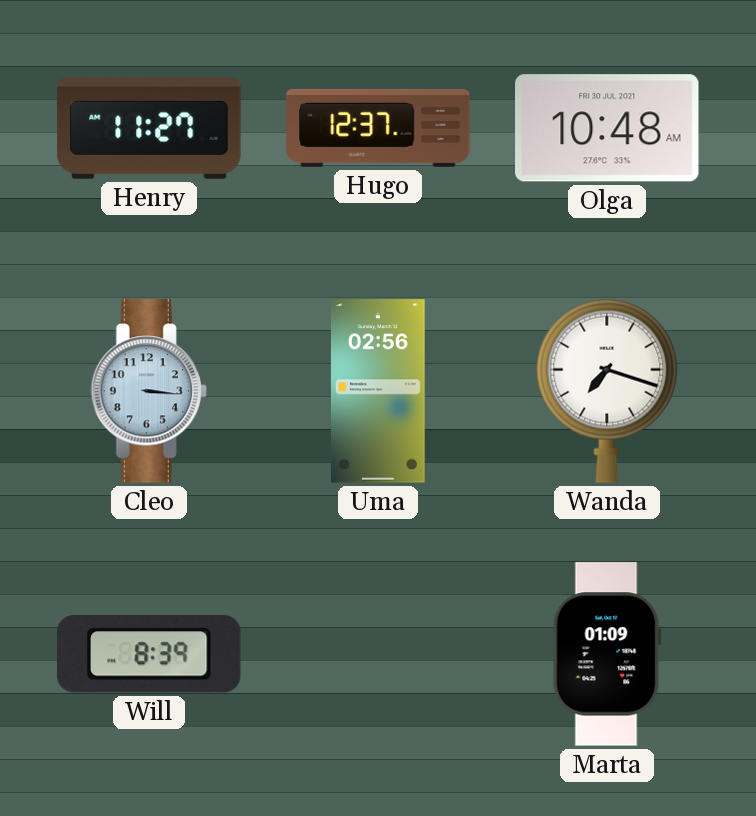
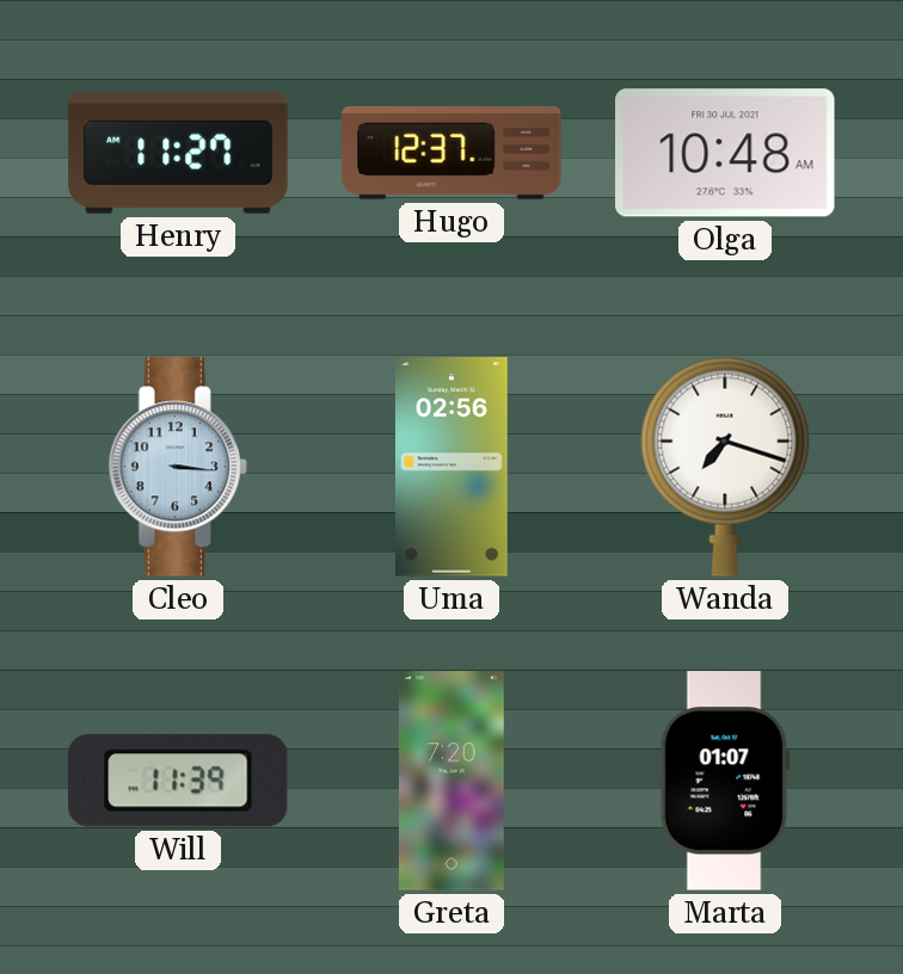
Will: 8:39 -> 11:39
Greta: none -> 7:20
Marta: 01:09 -> 01:07
